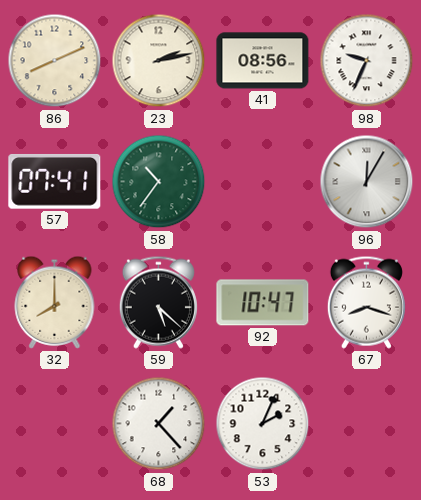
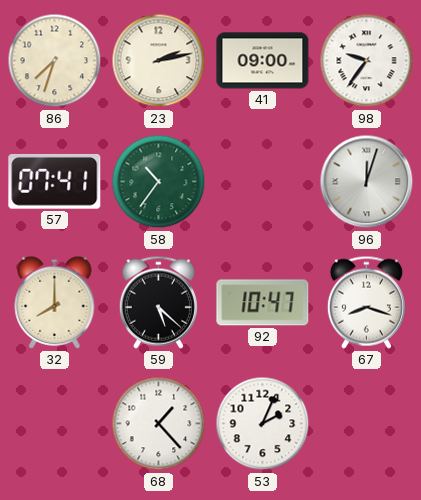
86: 8:11 -> 7:33
41: 08:56 -> 09:00
98: 9:34 -> 9:36
96: 12:05 -> 12:03
